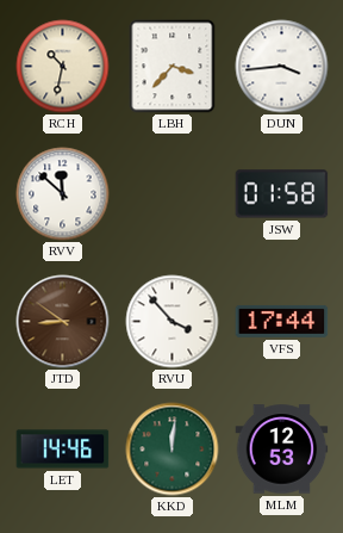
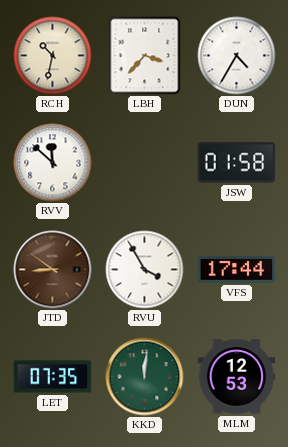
DUN: 3:44 -> 4:35
RVU: 3:53 -> 3:55
LET: 14:46 -> 07:35
